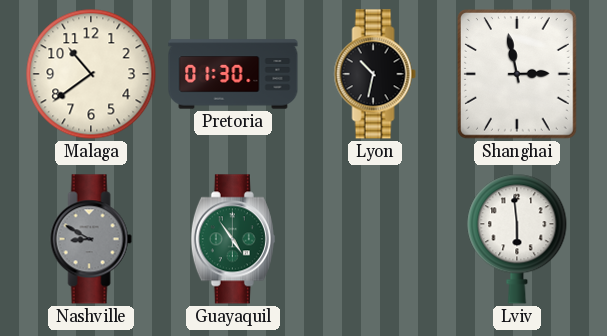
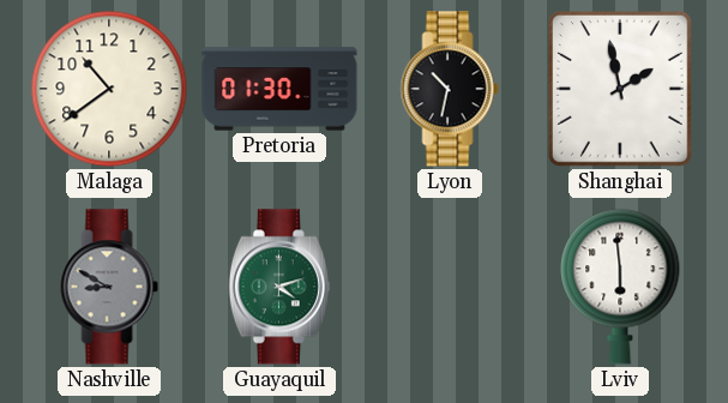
Shanghai: 2:58 -> 1:58
Guayaquil: 4:54 -> 4:12
